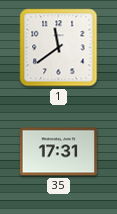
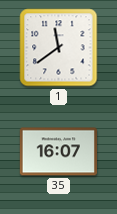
35: 17:31 -> 16:07
